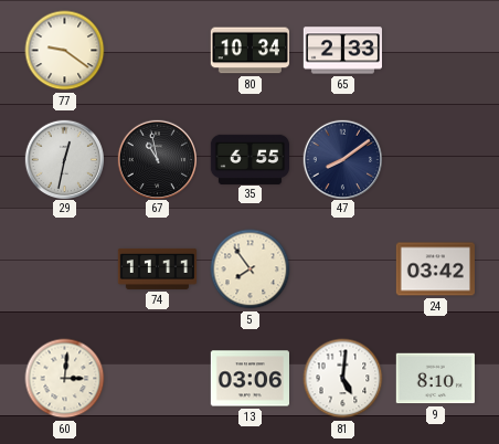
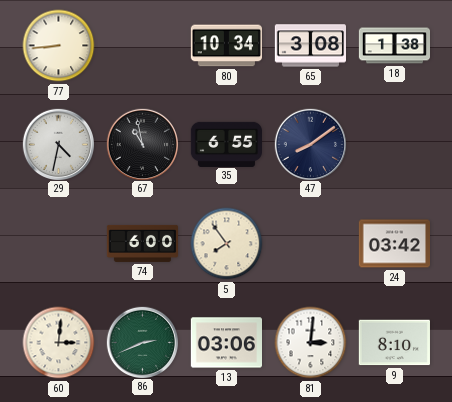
77: 9:21 -> 8:44
65: 2:33 -> 3:08
18: none -> 1:38
29: 12:32 -> 4:32
74: 11:11 -> 6:00
86: none -> 2:41
81: 5:01 -> 3:01
